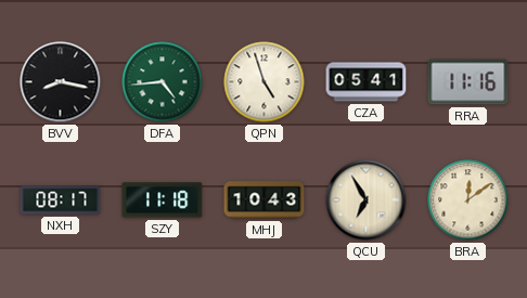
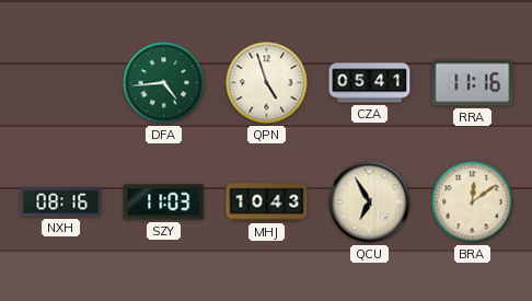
BVV: 8:17 -> none
NXH: 08:17 -> 08:16
SZY: 11:18 -> 11:03
